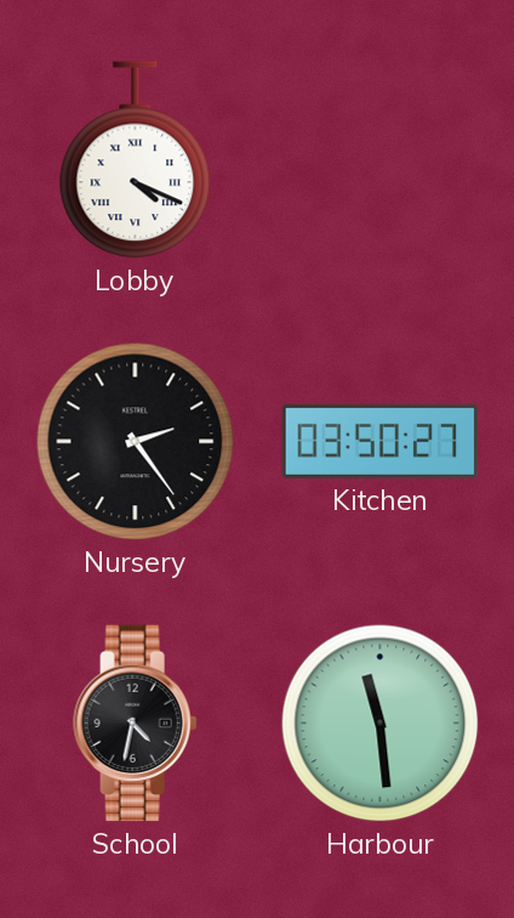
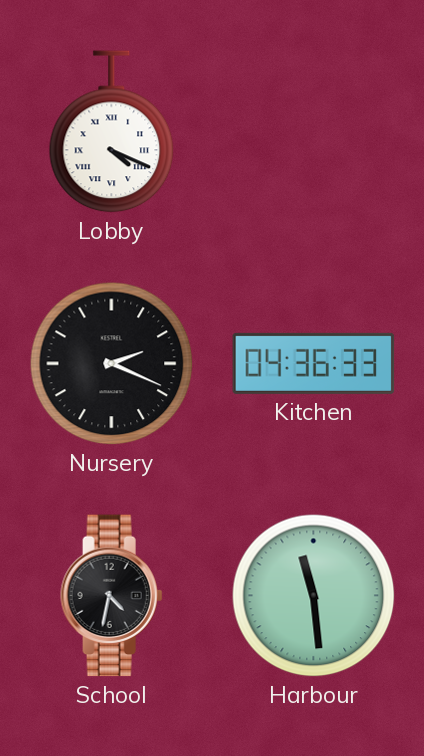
Nursery: 2:24 -> 2:19
Kitchen: 03:50 -> 04:36
